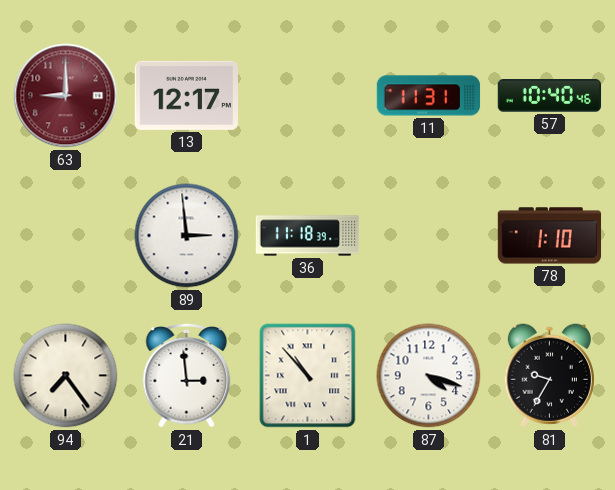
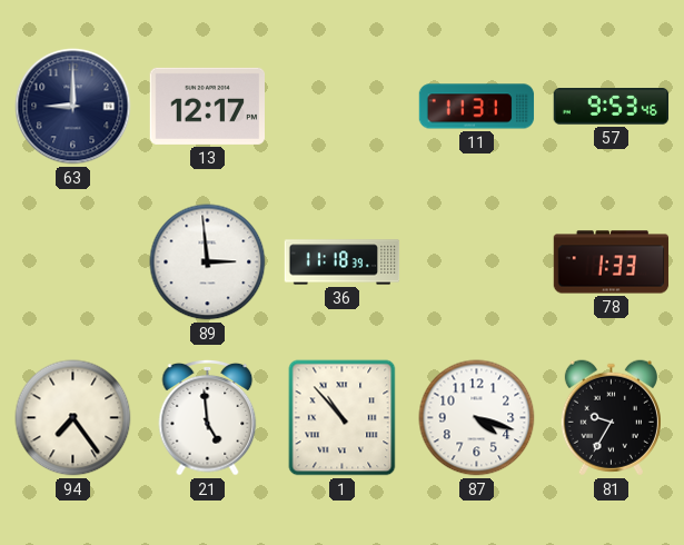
63 dial: burgundy -> navy
57: 10:40 -> 9:53
78: 1:10 -> 1:33
21: 2:59 -> 4:59
